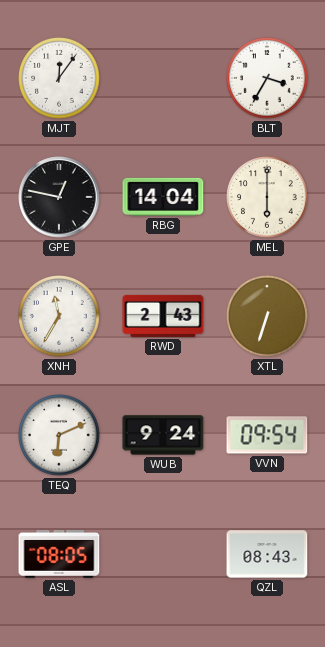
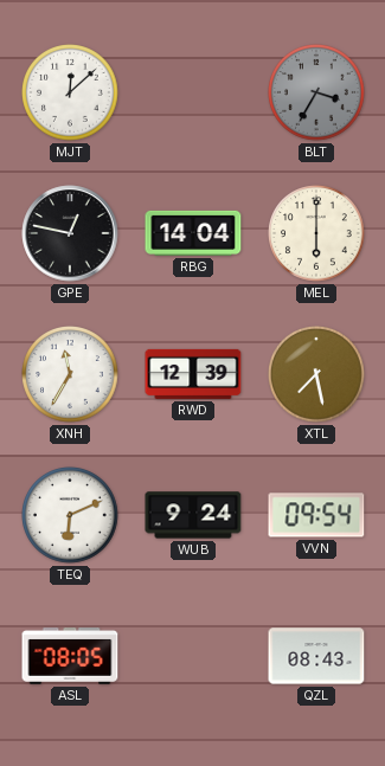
MJT: 12:06 -> 12:08
BLT dial: white -> grey
RWD: 2:43 -> 12:39
XTL: 6:33 -> 7:28
